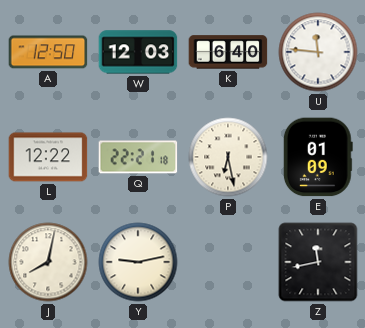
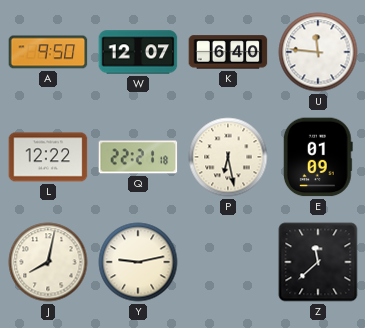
A: 12:50 -> 9:50
W: 12:03 -> 12:07
Z: 11:43 -> 11:38
